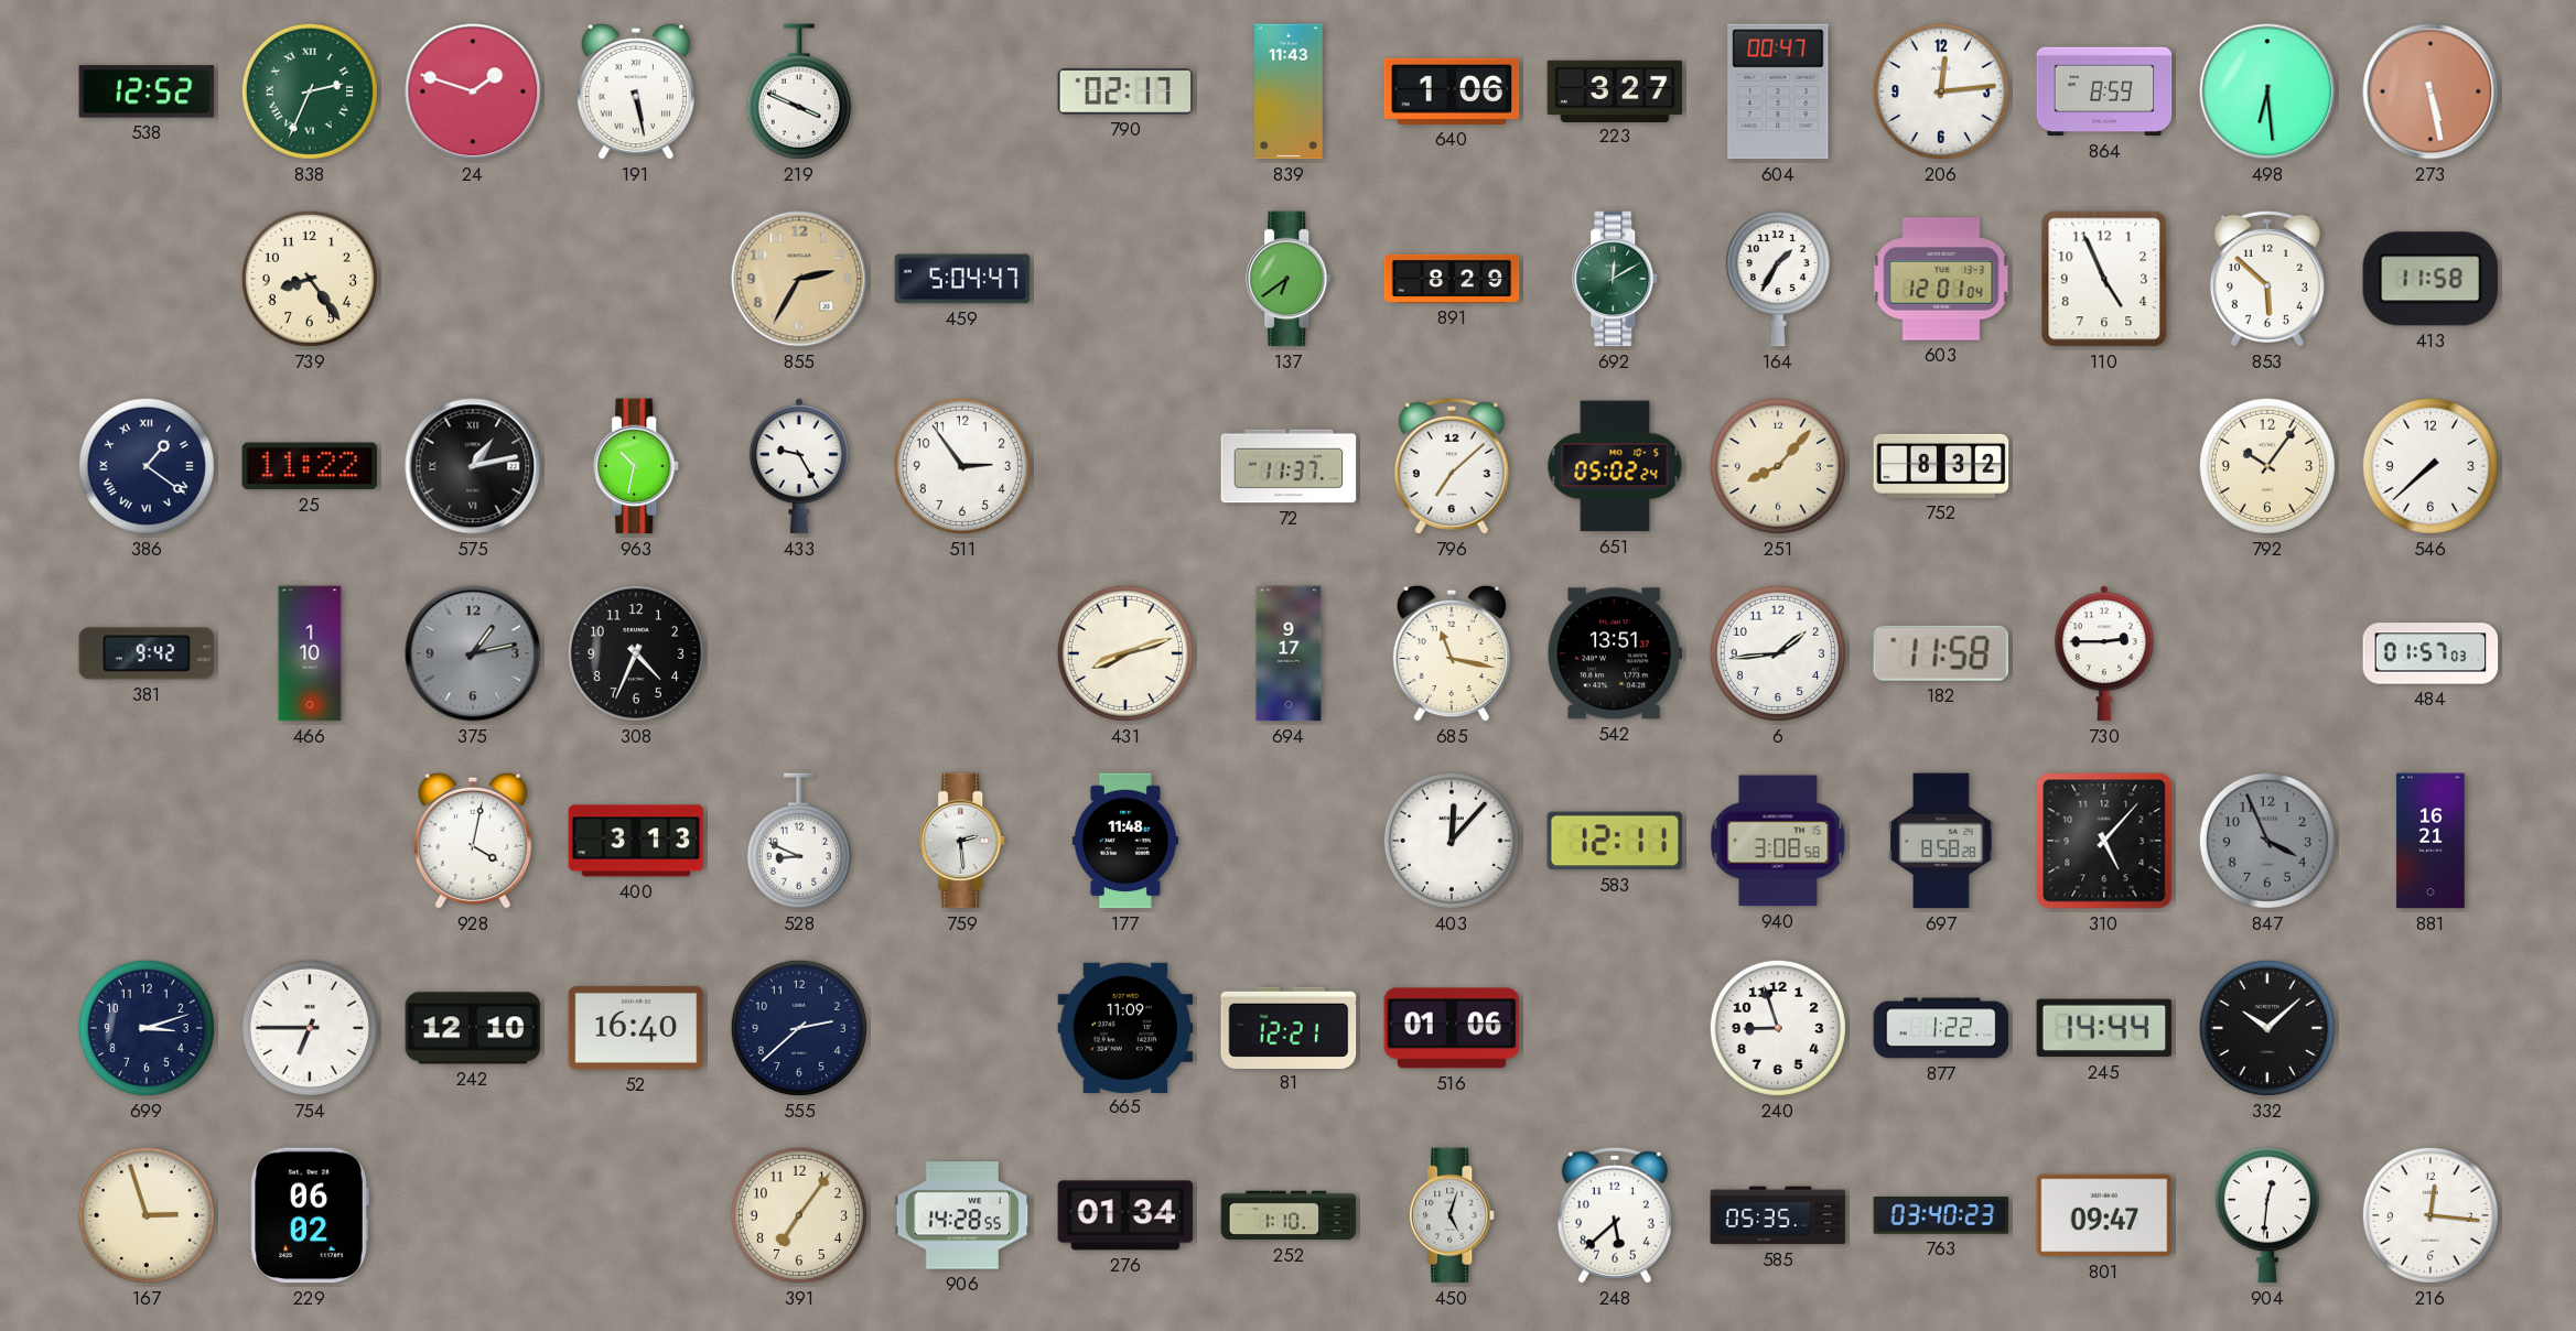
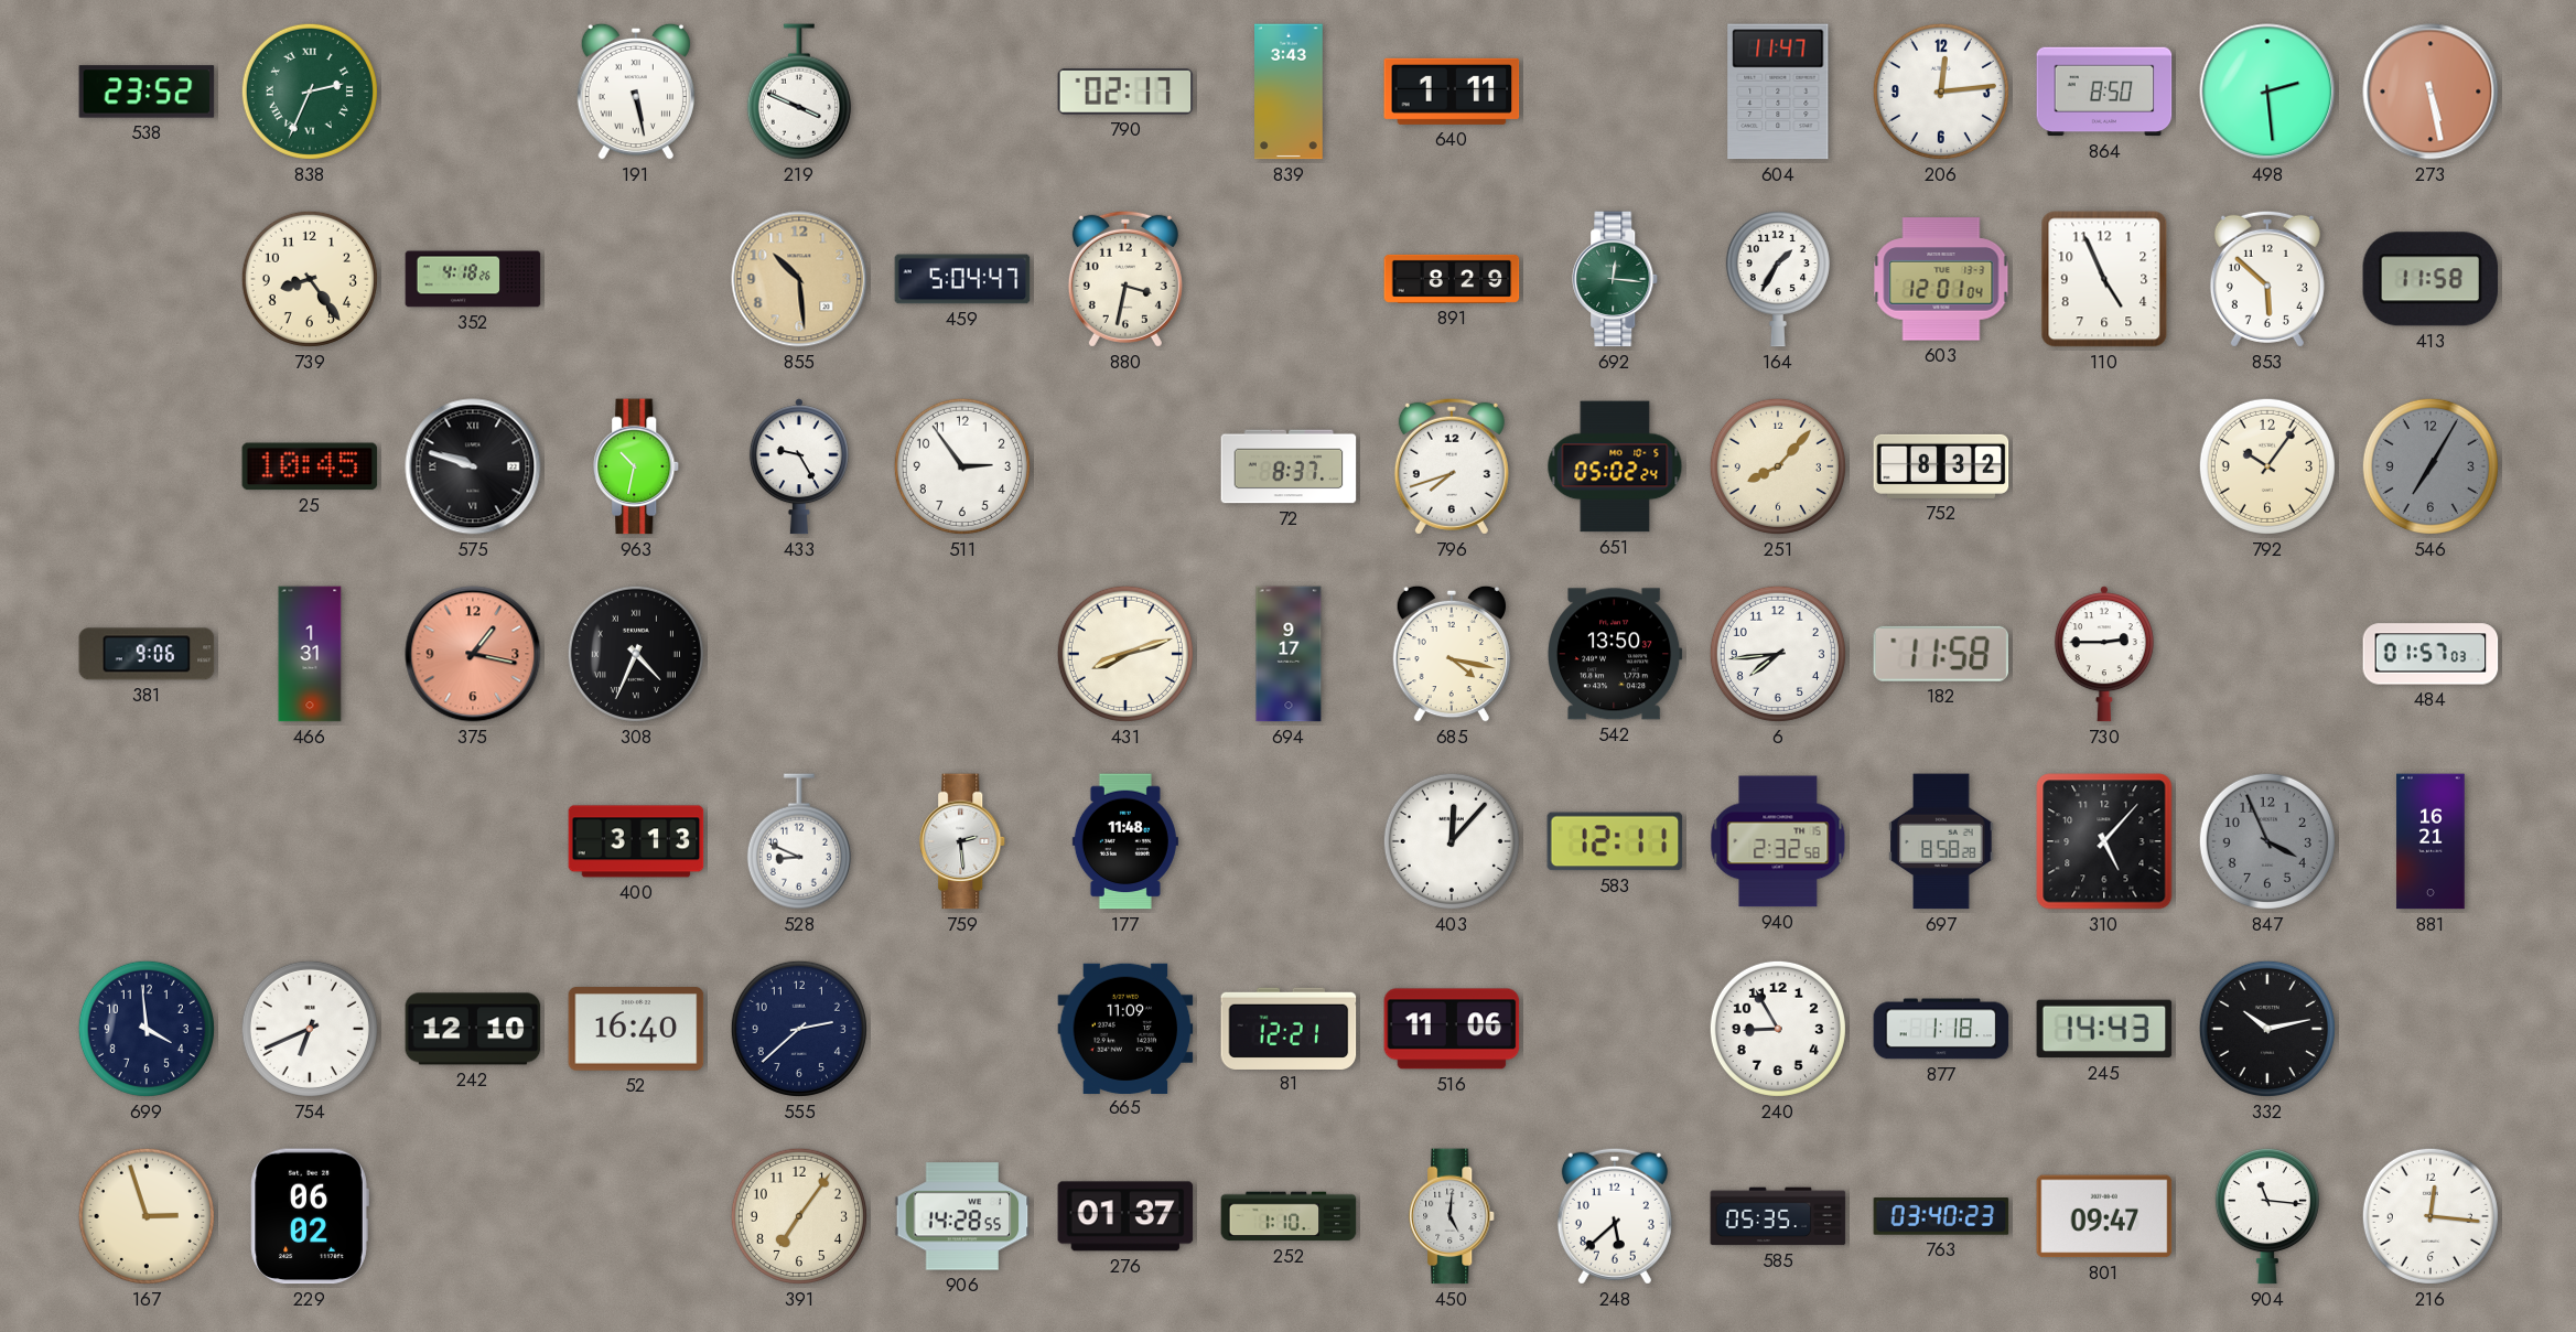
538: 12:52 -> 23:52
24: 1:48 -> none
839: 11:43 -> 3:43
640: 1:06 -> 1:11
223: 3:27 -> none
604: 00:47 -> 11:47
864: 8:59 -> 8:50
498: 6:29 -> 2:29
352: none -> 4:18
855: 2:35 -> 10:29
880: none -> 3:32
137: 6:39 -> none
692: 12:10 -> 12:16
386: 1:21 -> none
25: 11:22 -> 10:45
575: 1:13 -> 9:48
72: 11:37 -> 8:37
796: 7:08 -> 7:42
546: 7:38 -> 7:05
546 dial: white -> grey
381: 9:42 -> 9:06
466: 1:10 -> 1:31
375: 1:13 -> 1:17
375 dial: grey -> salmon
308 numerals: Arabic -> Roman
685: 11:17 -> 4:17
542: 13:51 -> 13:50
6: 1:44 -> 7:44
928: 4:02 -> none
940: 3:08 -> 2:32
699: 3:12 -> 3:59
754: 6:45 -> 6:41
516: 01:06 -> 11:06
240: 8:57 -> 8:55
877: 1:22 -> 1:18
245: 14:44 -> 14:43
332: 10:08 -> 10:13
276: 01:34 -> 01:37
450: 5:03 -> 5:01
904: 12:31 -> 11:16
